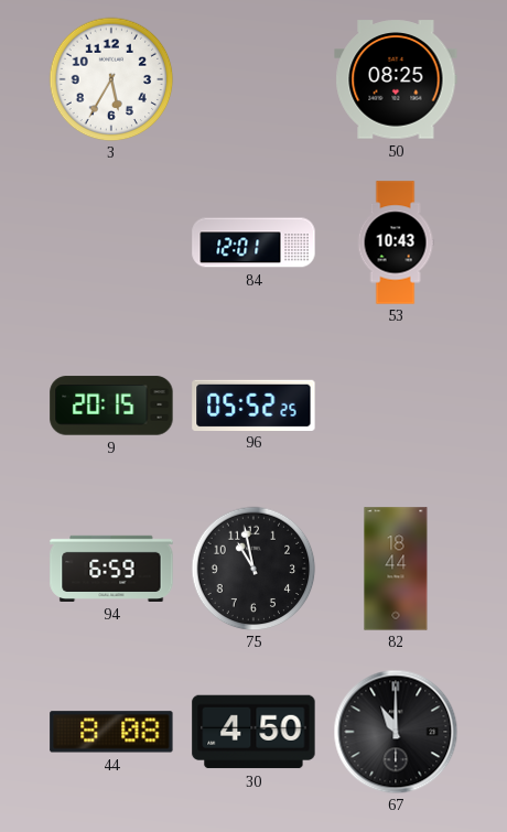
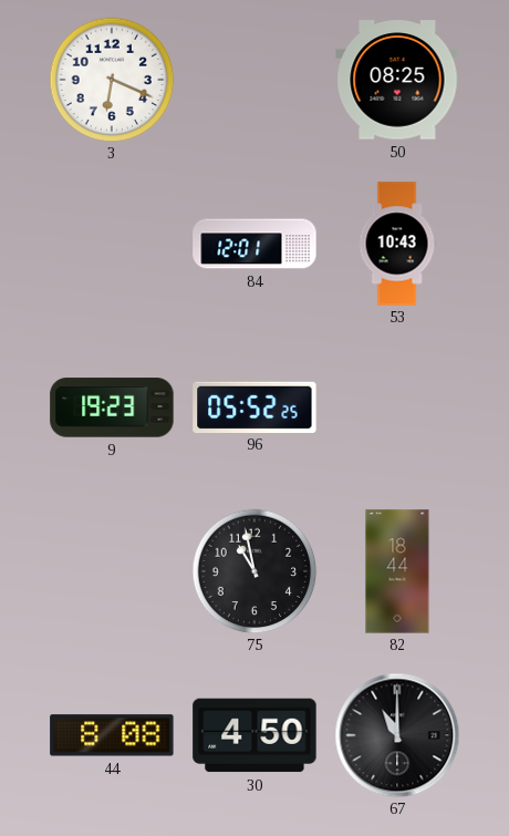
3: 5:35 -> 6:19
9: 20:15 -> 19:23
94: 6:59 -> none
